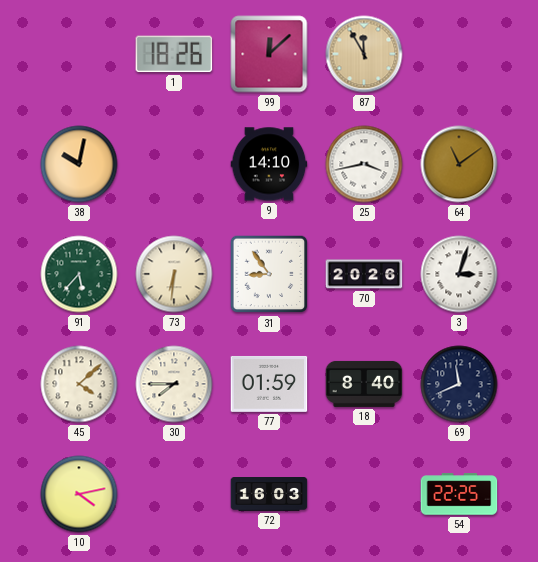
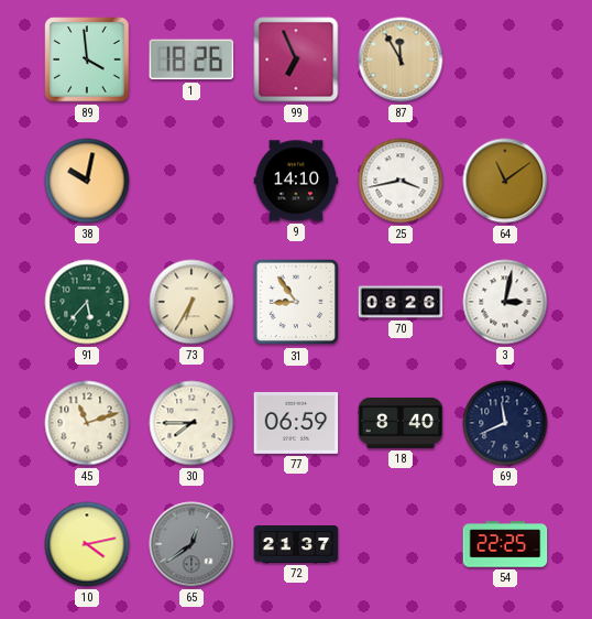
89: none -> 3:59
99: 12:08 -> 6:56
73: 6:31 -> 6:35
70: 20:26 -> 08:26
3: 3:03 -> 3:02
45: 4:08 -> 11:12
77: 01:59 -> 06:59
65: none -> 12:39
72: 16:03 -> 21:37
